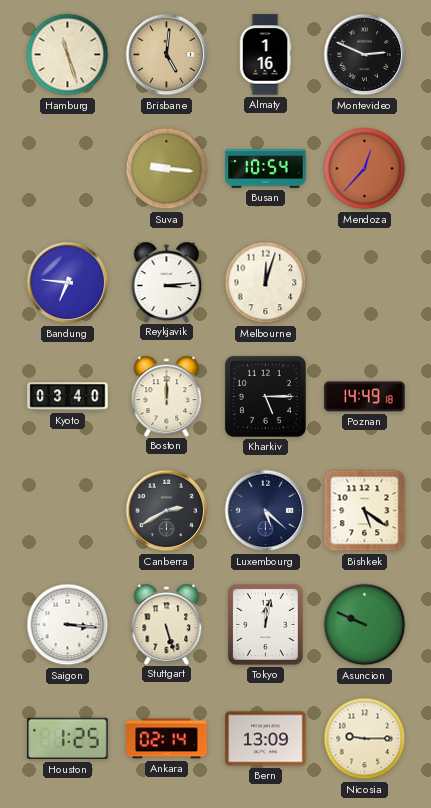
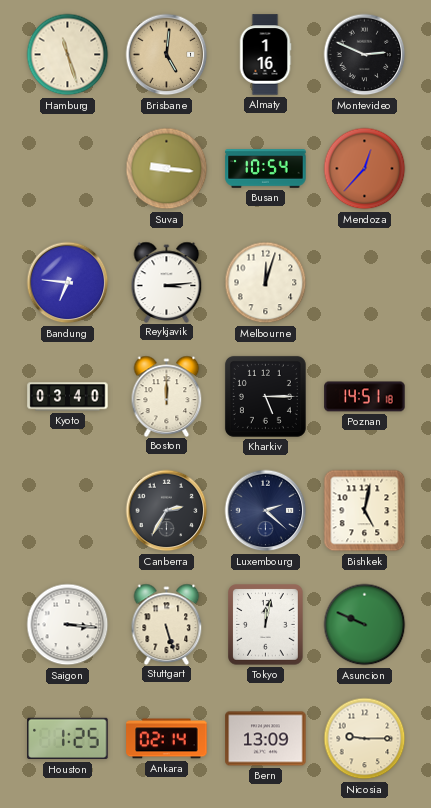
Poznan: 14:49 -> 14:51
Canberra: 2:40 -> 2:35
Luxembourg: 5:22 -> 2:22
Bishkek: 5:21 -> 5:02
